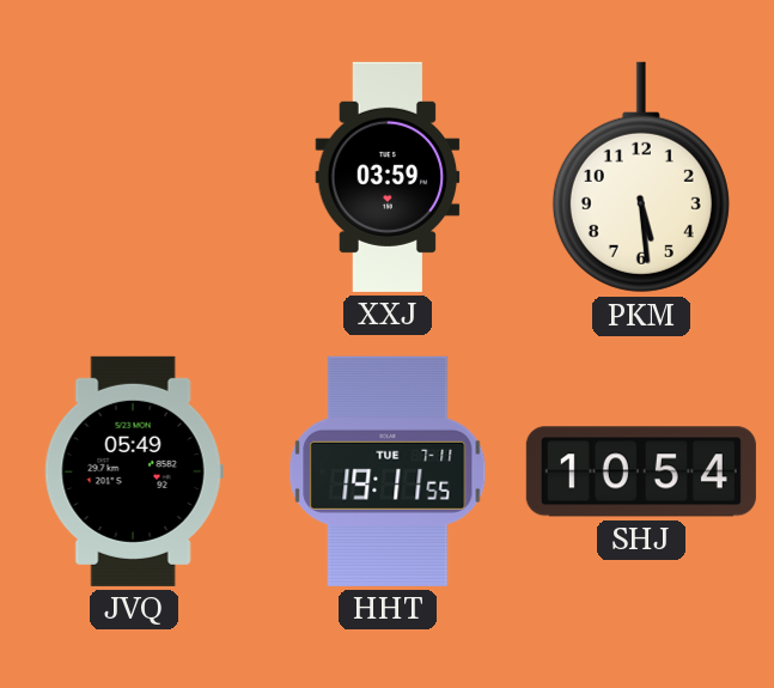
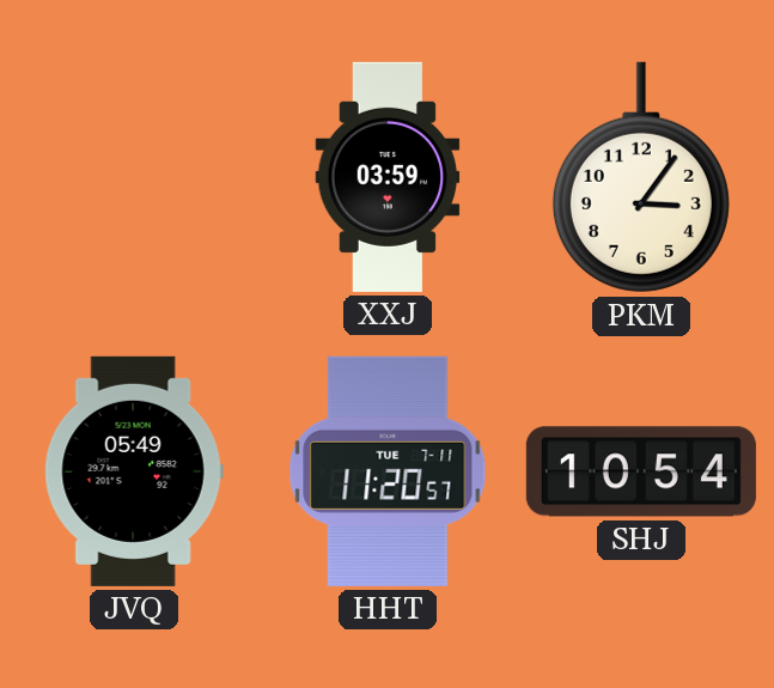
PKM: 5:29 -> 3:06
HHT: 19:11 -> 11:20
